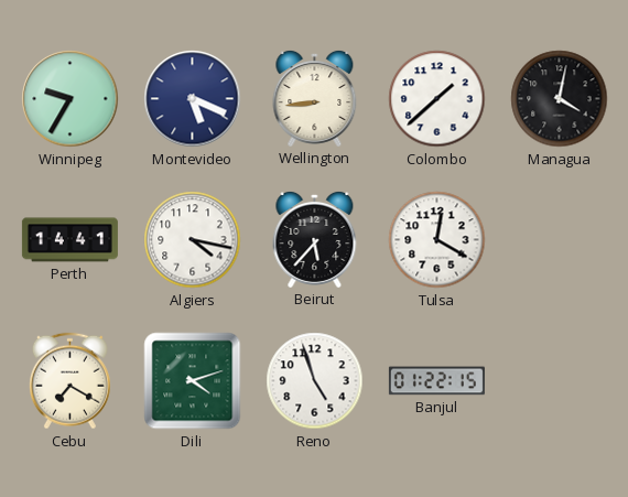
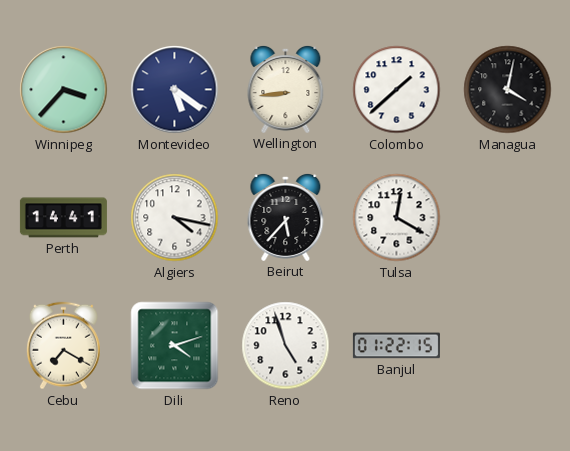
Winnipeg: 9:35 -> 3:37
Montevideo: 5:19 -> 5:21
